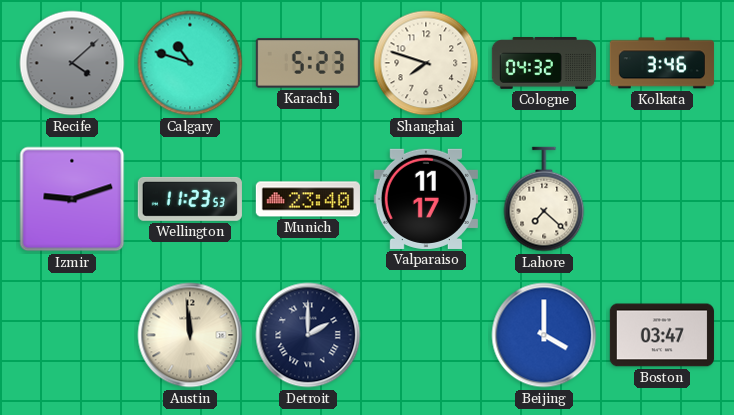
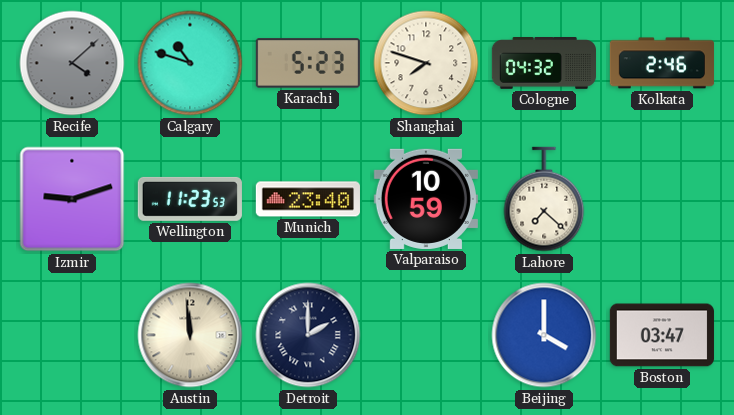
Kolkata: 3:46 -> 2:46
Valparaiso: 11:17 -> 10:59
